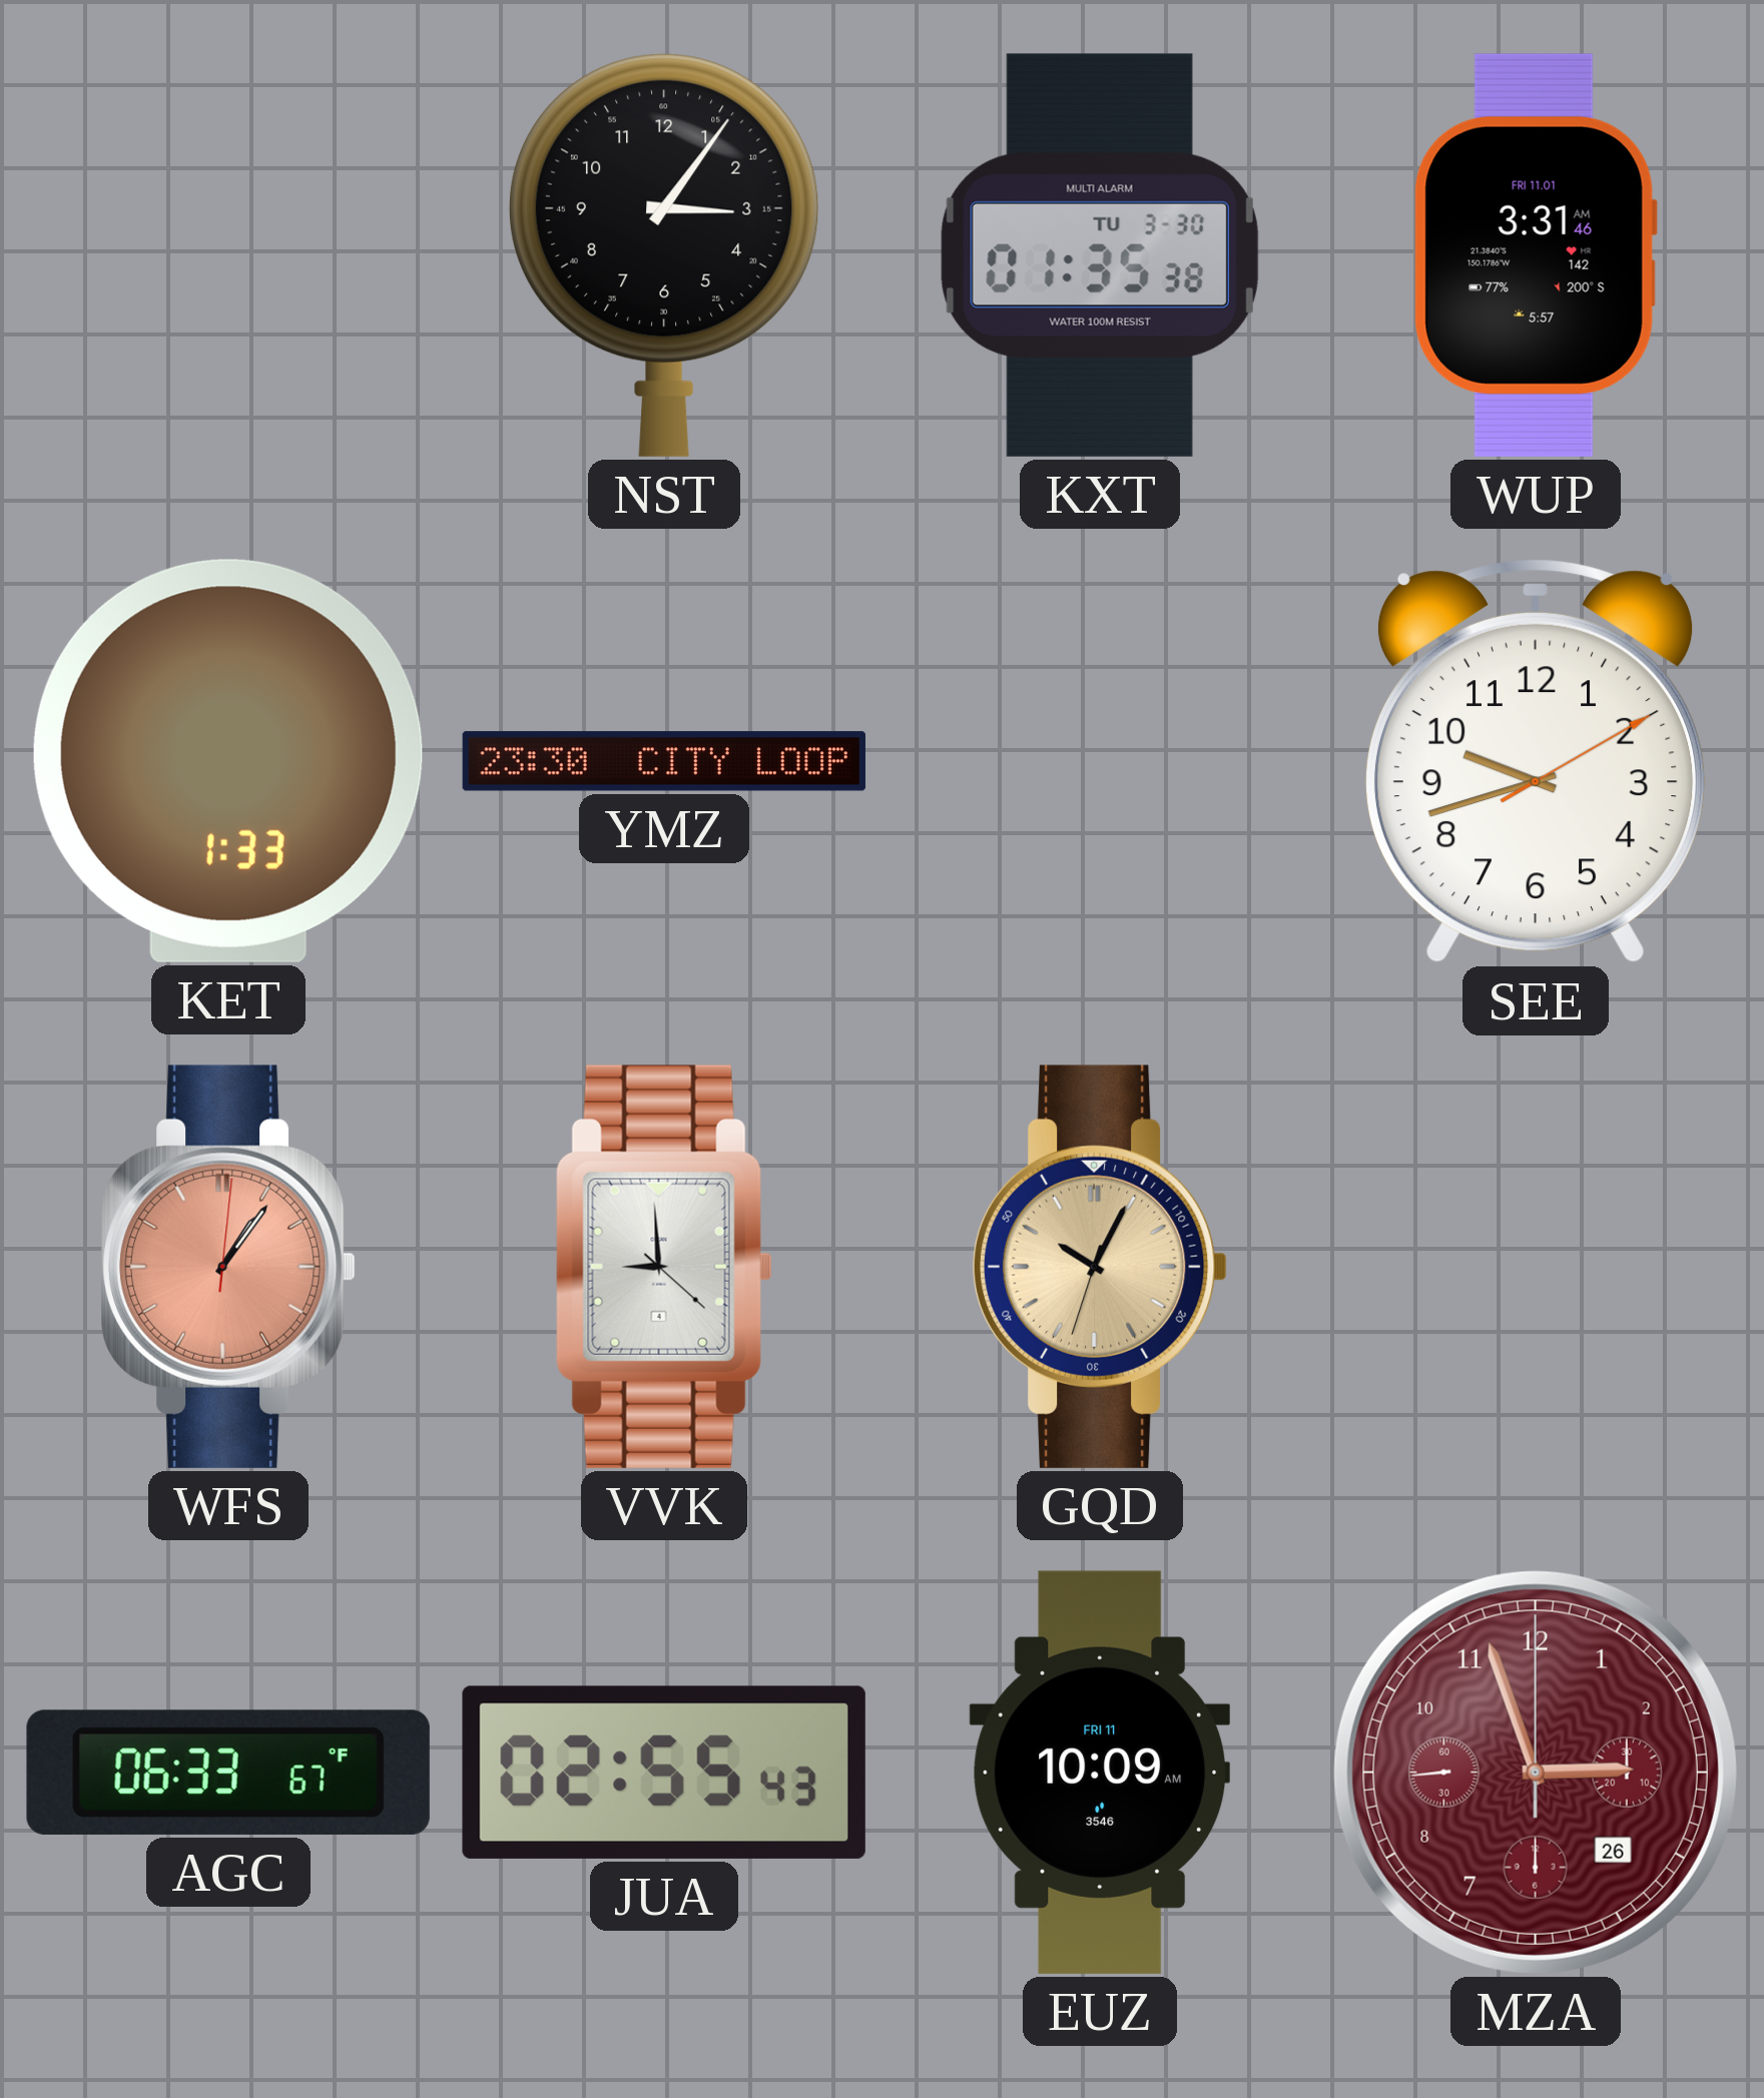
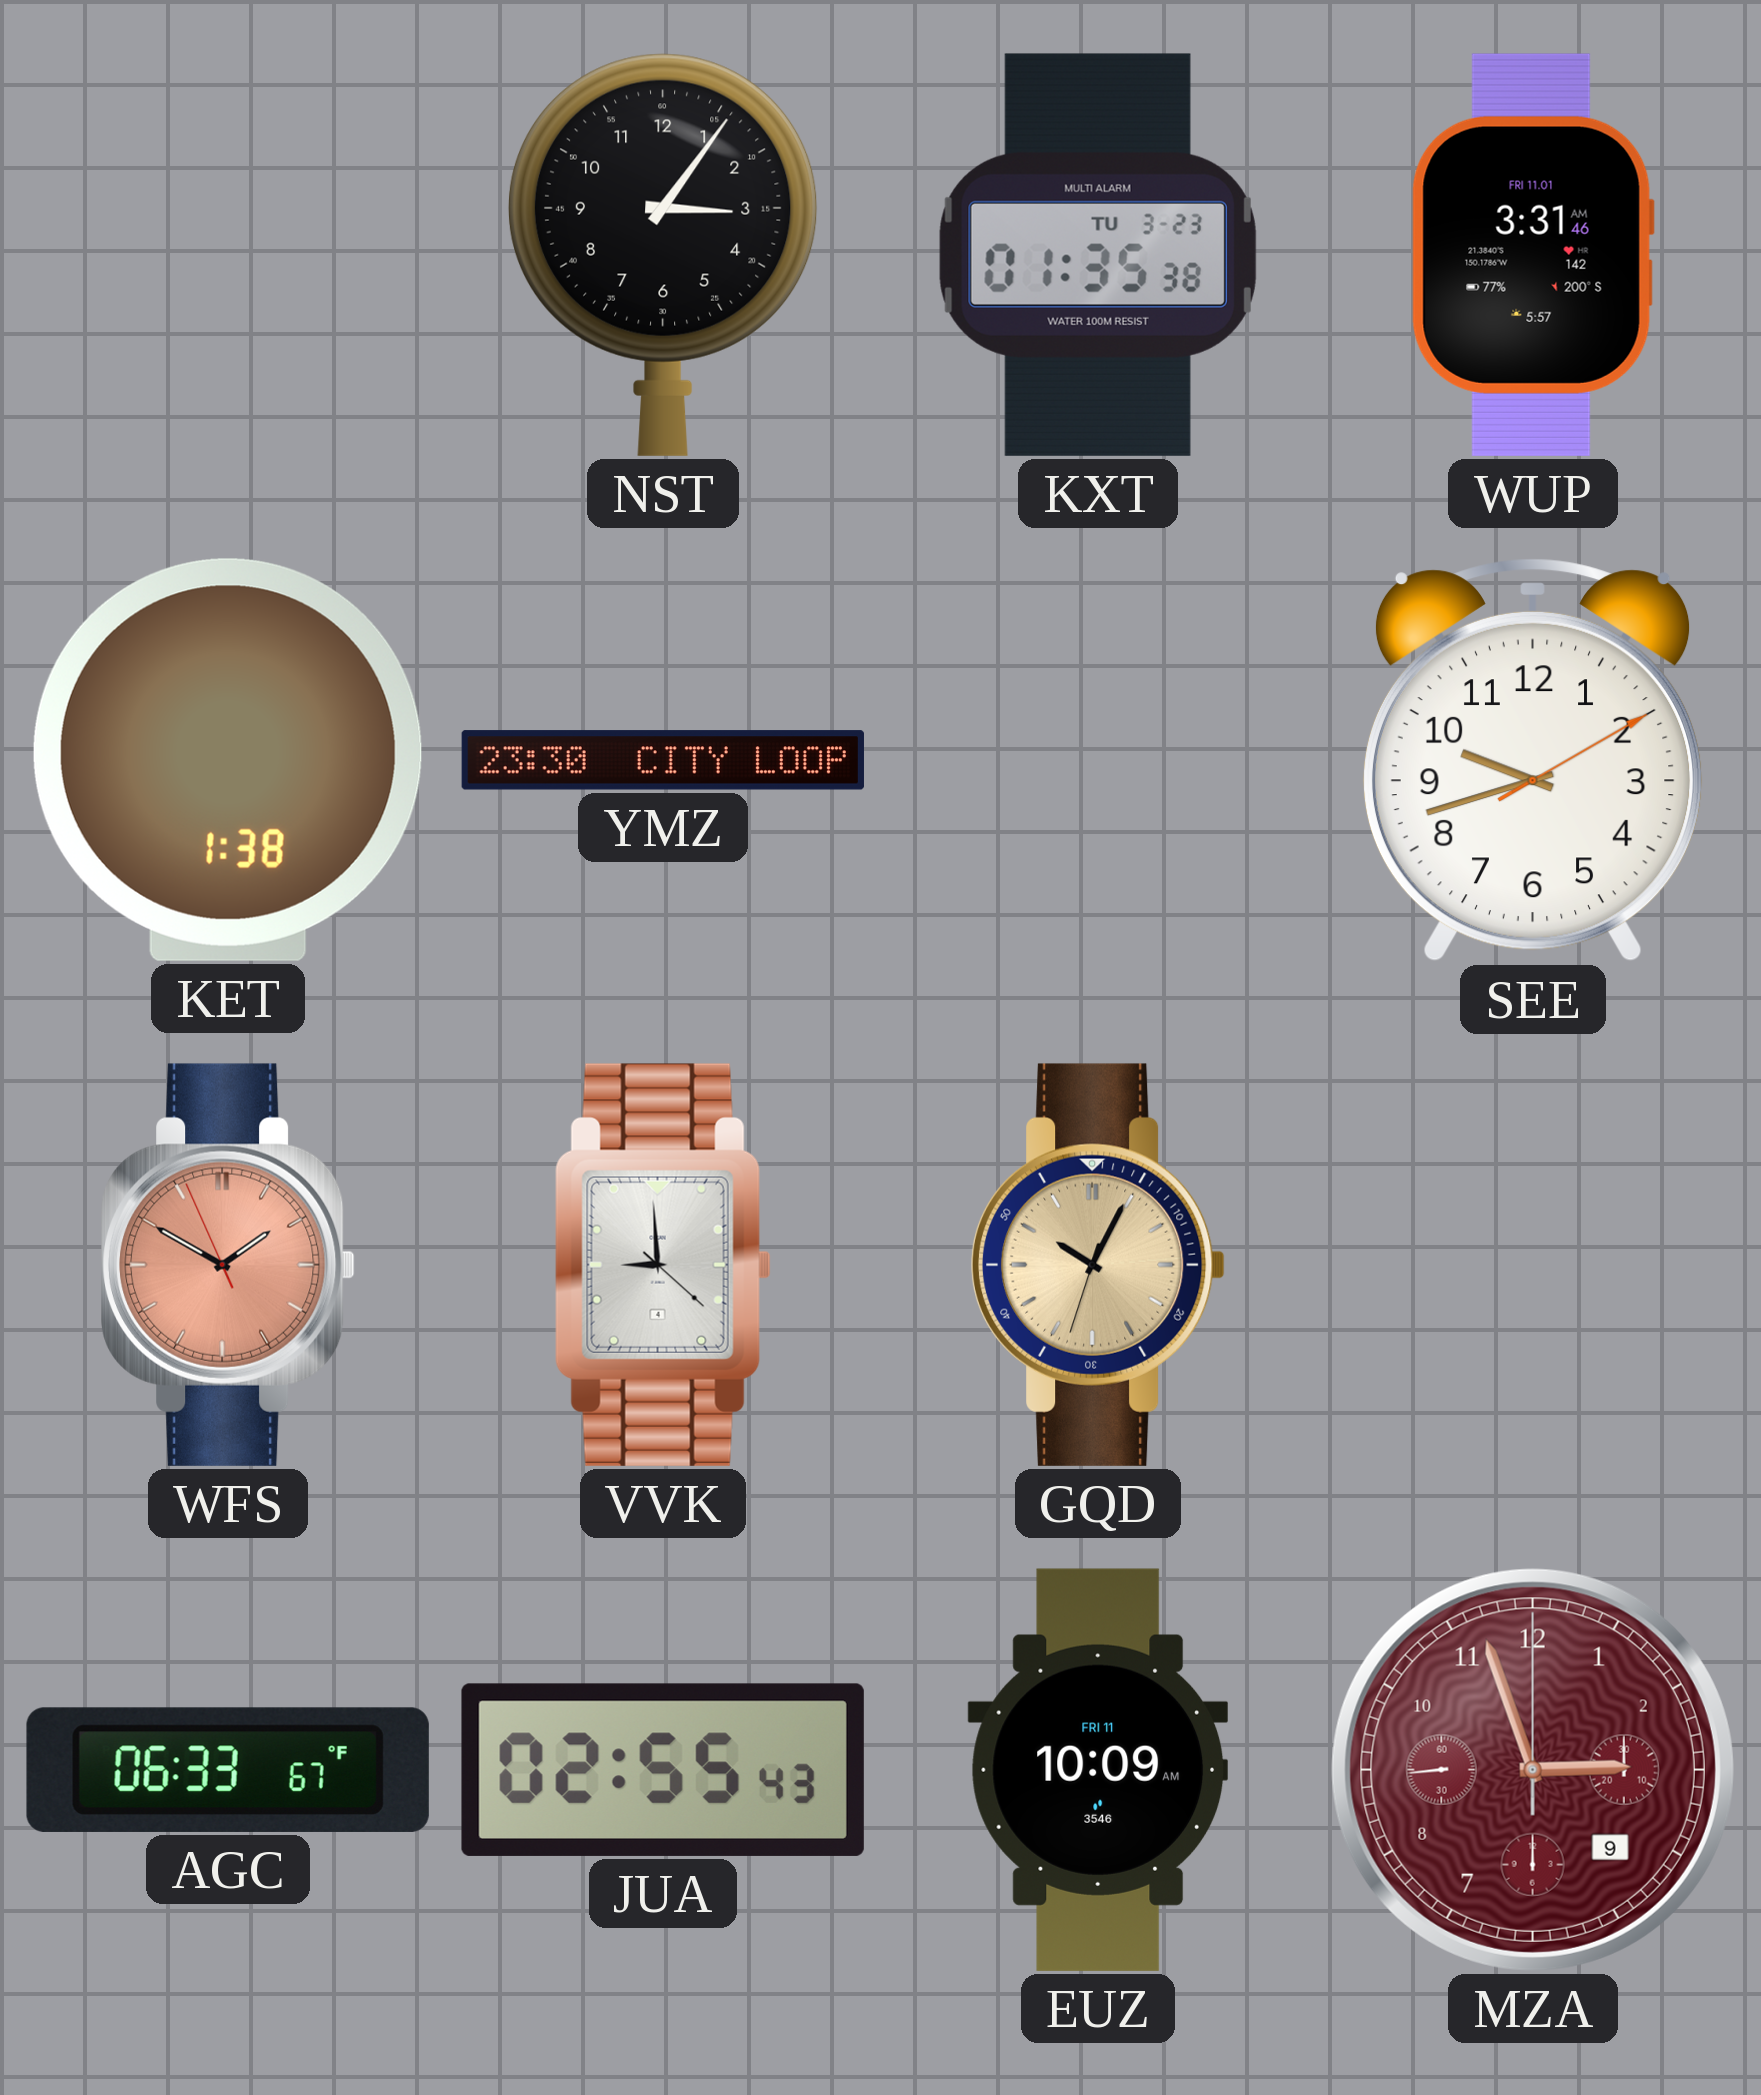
KXT date: TU 3-30 -> TU 3-23
KET: 1:33 -> 1:38
WFS: 1:06 -> 1:49
MZA date: 26 -> 9
